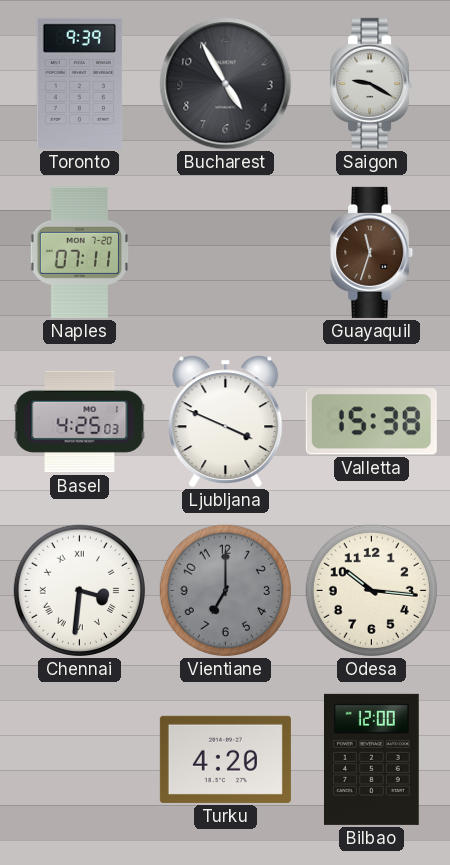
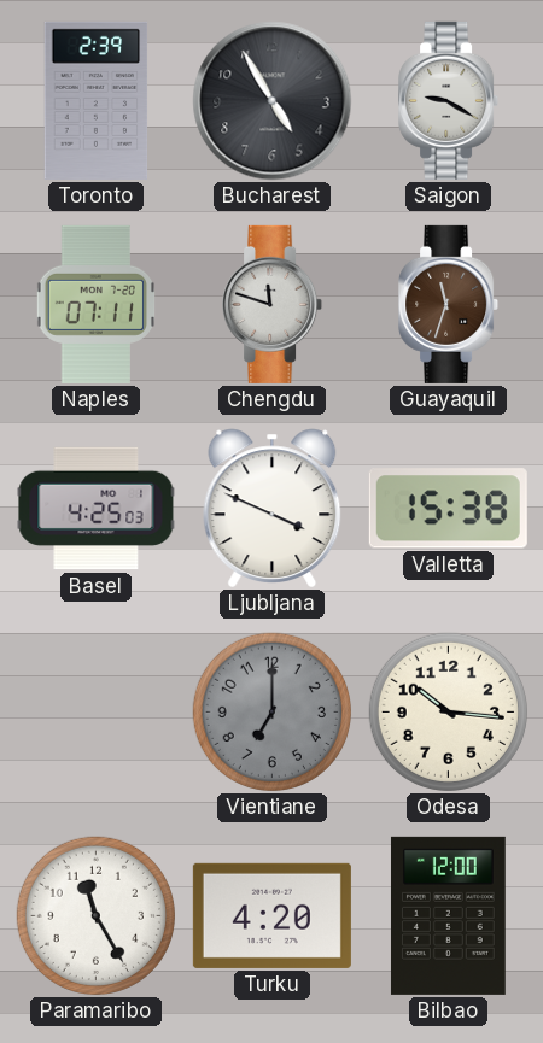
Toronto: 9:39 -> 2:39
Chengdu: none -> 11:48
Chennai: 3:31 -> none
Paramaribo: none -> 11:25
